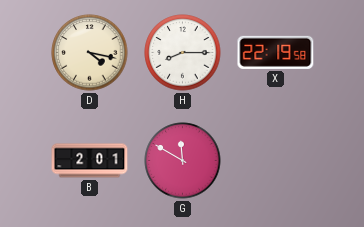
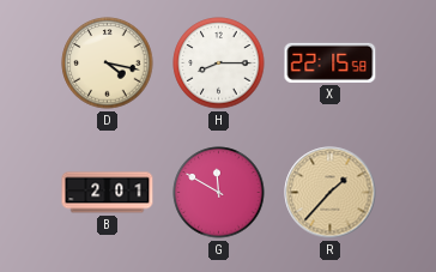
X: 22:19 -> 22:15
R: none -> 1:37
